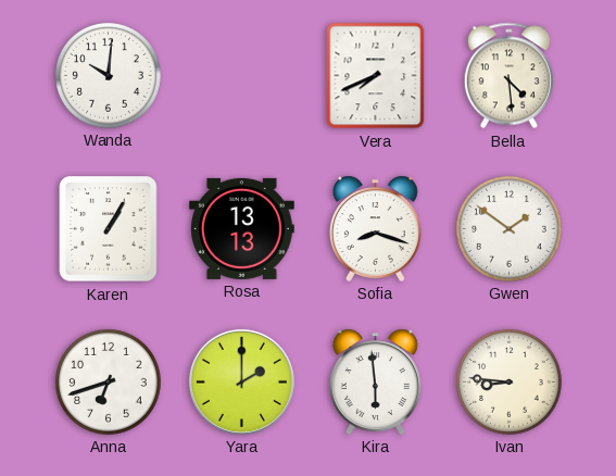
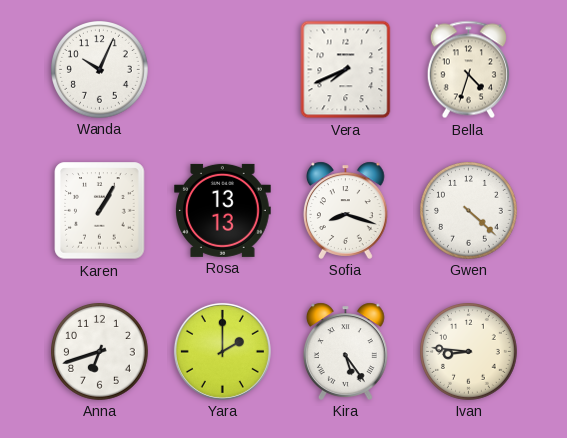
Wanda: 10:01 -> 10:04
Bella: 4:29 -> 4:33
Gwen: 1:51 -> 4:22
Kira: 5:59 -> 5:24
